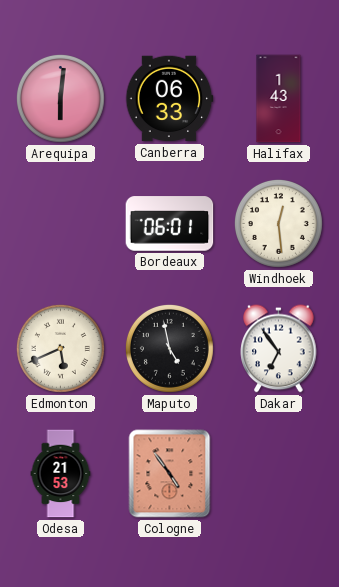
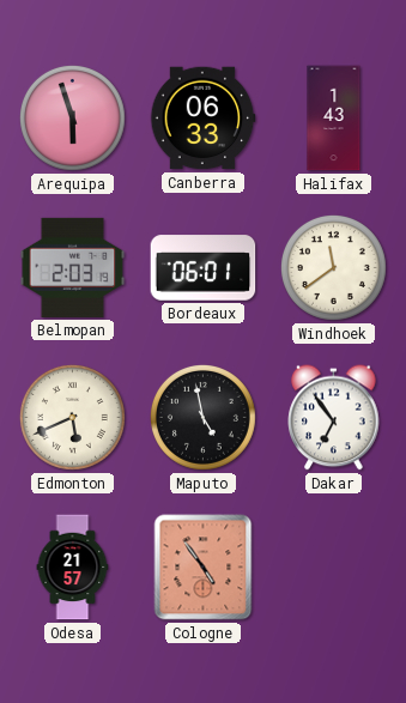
Arequipa: 6:01 -> 5:57
Belmopan: none -> 2:03
Windhoek: 12:29 -> 11:39
Odesa: 21:53 -> 21:57
